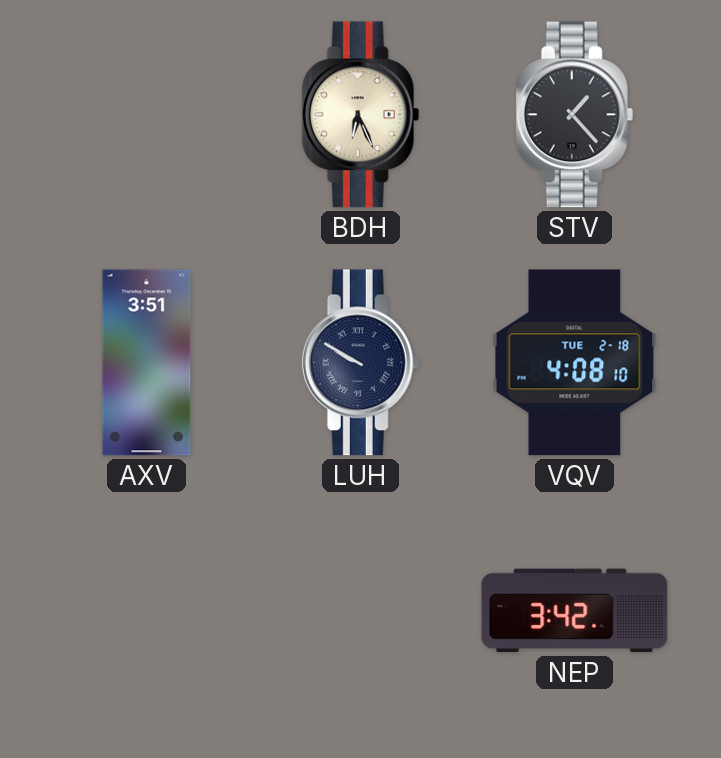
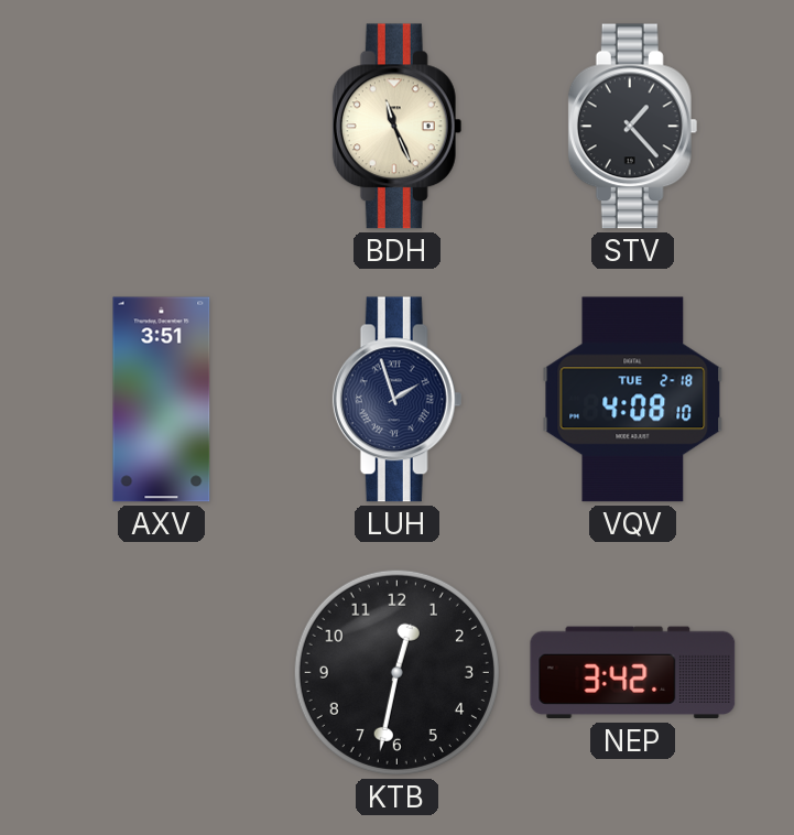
BDH: 6:26 -> 11:26
LUH: 9:50 -> 1:57
KTB: none -> 12:32
